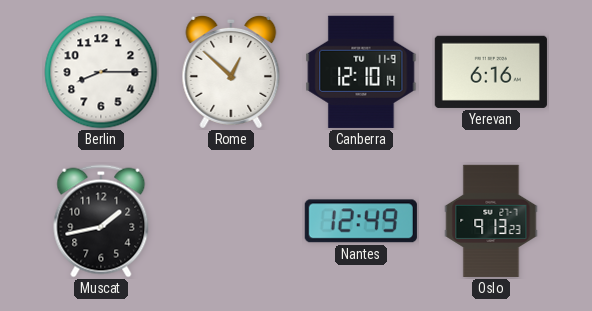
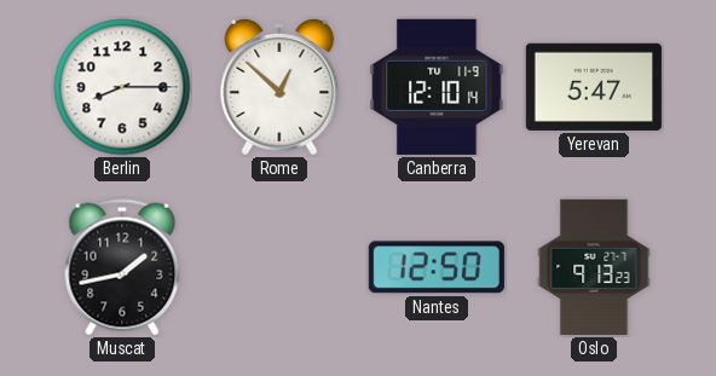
Yerevan: 6:16 -> 5:47
Nantes: 12:49 -> 12:50
